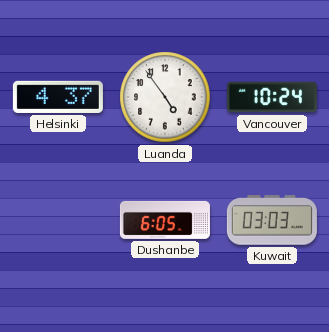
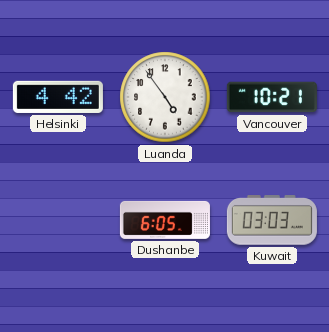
Helsinki: 4:37 -> 4:42
Vancouver: 10:24 -> 10:21
